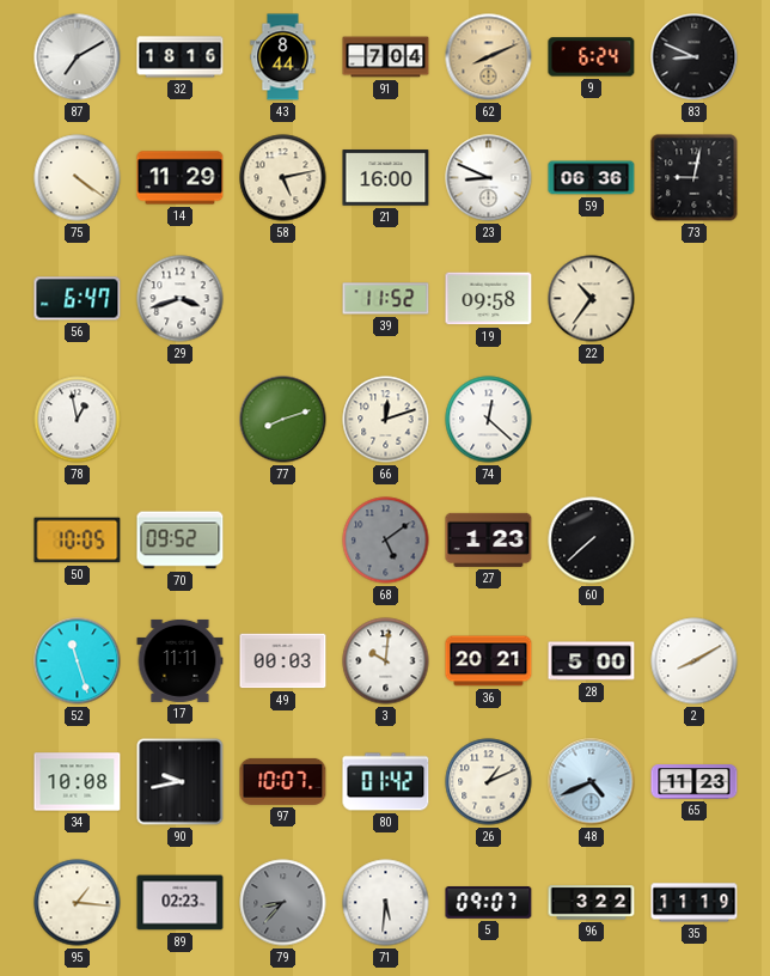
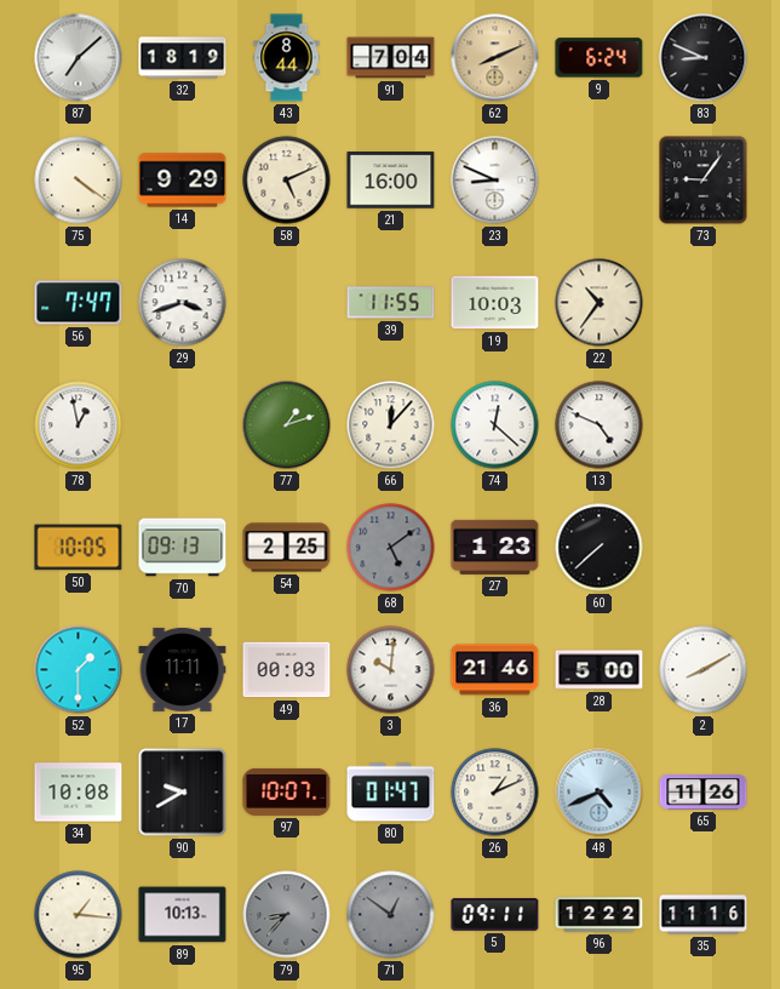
87: 7:10 -> 7:08
32: 18:16 -> 18:19
14: 11:29 -> 9:29
58: 5:13 -> 5:11
59: 06:36 -> none
73: 9:02 -> 9:06
56: 6:47 -> 7:47
39: 11:52 -> 11:55
19: 09:58 -> 10:03
77: 8:12 -> 1:12
66: 12:12 -> 12:07
13: none -> 4:49
70: 09:52 -> 09:13
54: none -> 2:25
52: 11:27 -> 1:30
36: 20:21 -> 21:46
90: 9:43 -> 9:40
80: 01:42 -> 01:47
65: 11:23 -> 11:26
89: 02:23 -> 10:13
71: 5:31 -> 12:51
71 dial: white -> grey
5: 09:07 -> 09:11
96: 3:22 -> 12:22
35: 11:19 -> 11:16
